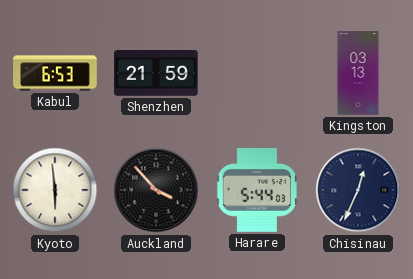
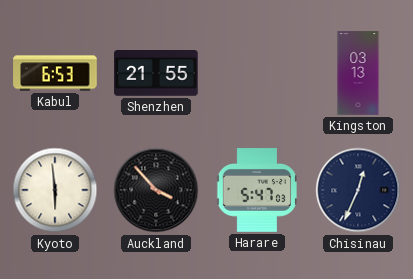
Shenzhen: 21:59 -> 21:55
Harare: 5:44 -> 5:47
